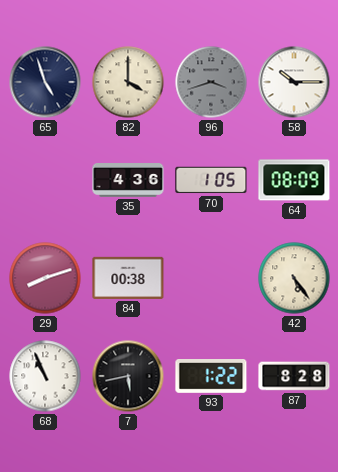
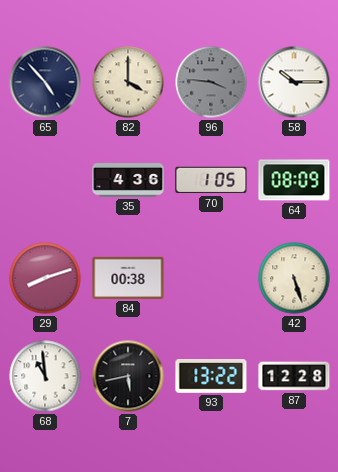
65: 4:57 -> 4:53
96: 3:42 -> 3:46
42: 5:24 -> 5:27
68: 10:56 -> 10:59
93: 1:22 -> 13:22
87: 8:28 -> 12:28
